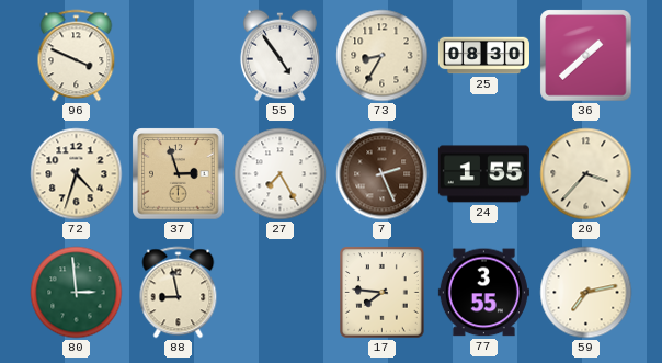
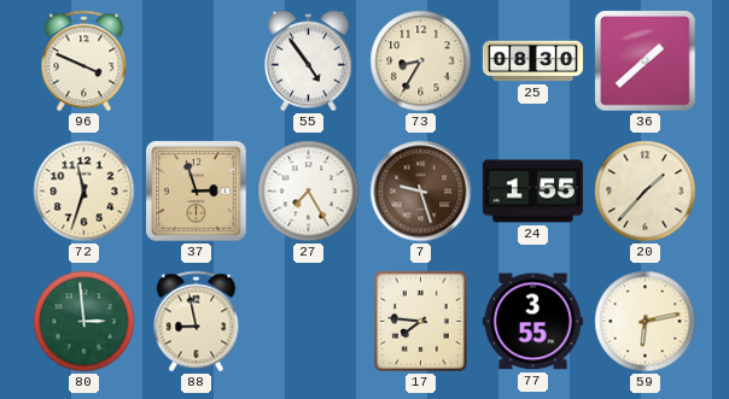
72: 4:33 -> 11:33
7: 2:26 -> 9:27
20: 3:37 -> 1:37
59: 7:13 -> 6:13
